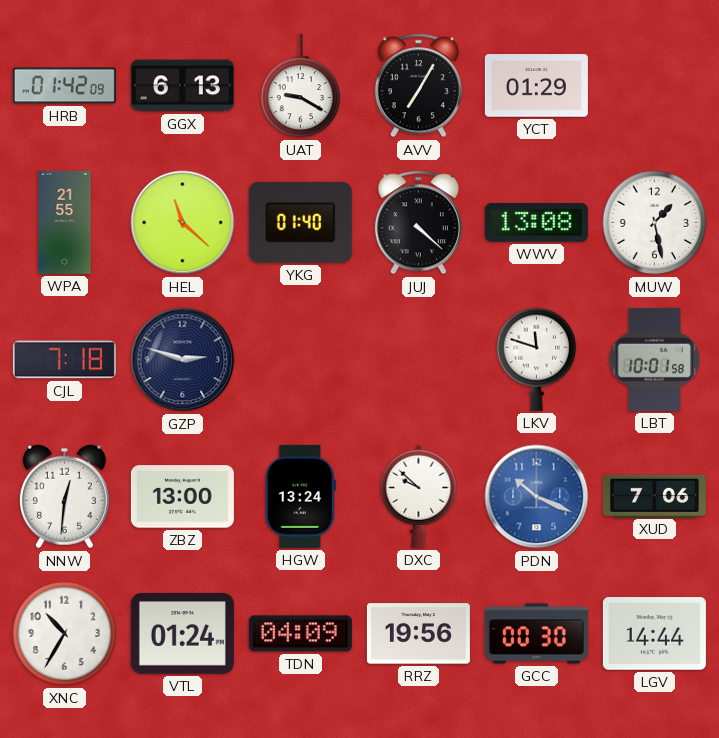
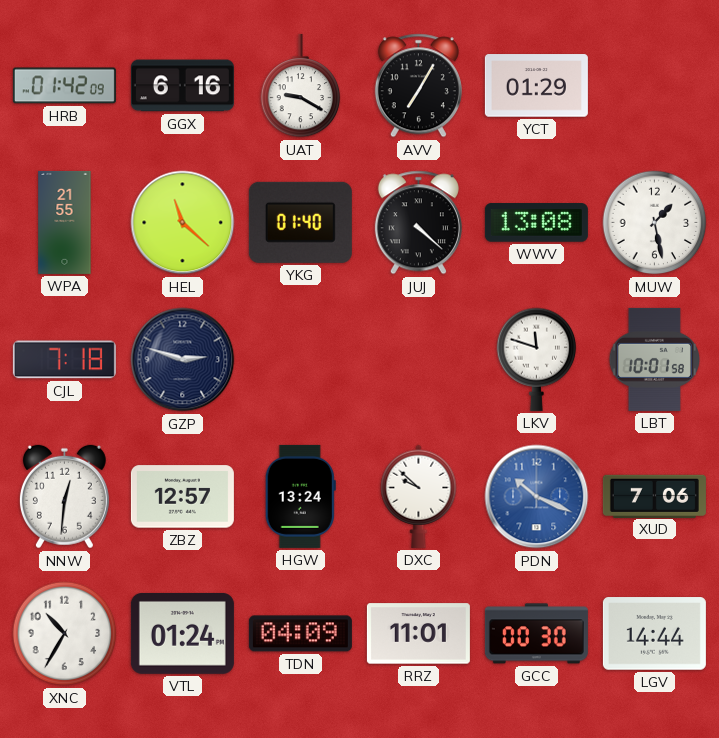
GGX: 6:13 -> 6:16
ZBZ: 13:00 -> 12:57
RRZ: 19:56 -> 11:01
